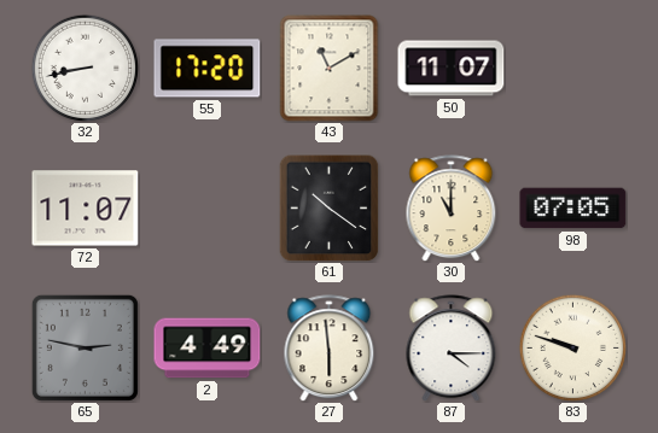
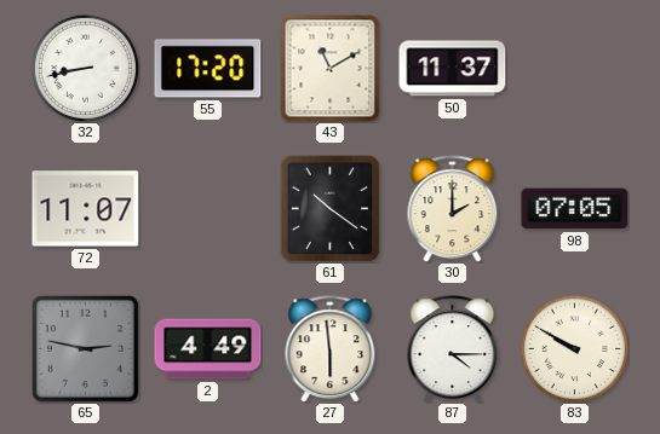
50: 11:07 -> 11:37
30: 11:00 -> 2:00
83: 9:48 -> 9:50
